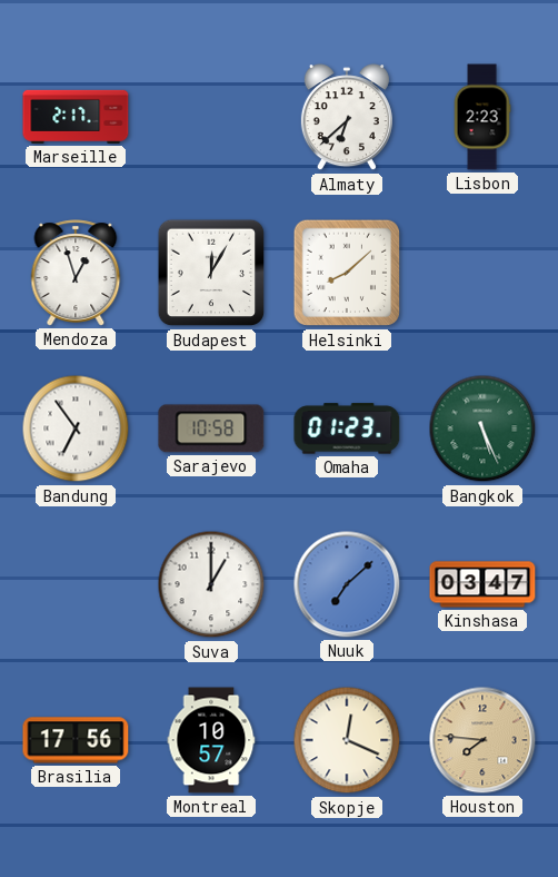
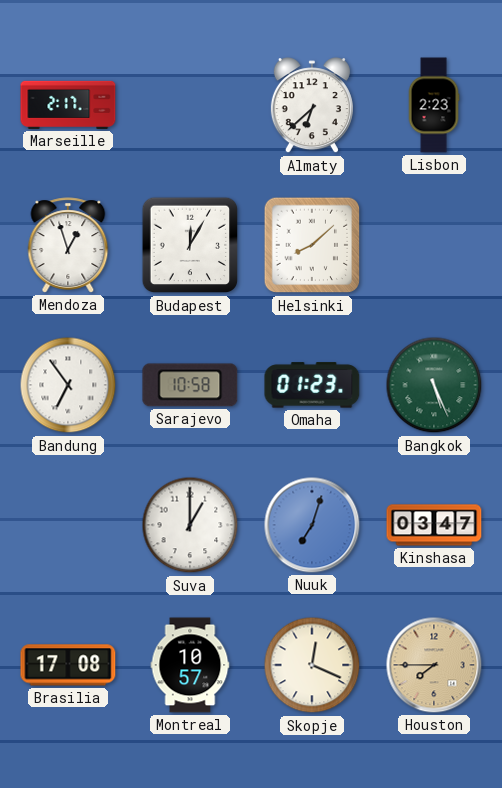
Nuuk: 7:08 -> 7:03
Brasilia: 17:56 -> 17:08
Houston: 7:46 -> 7:45
